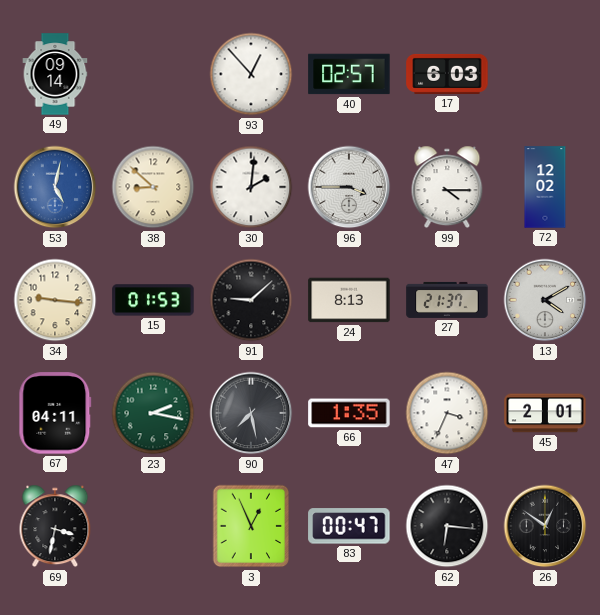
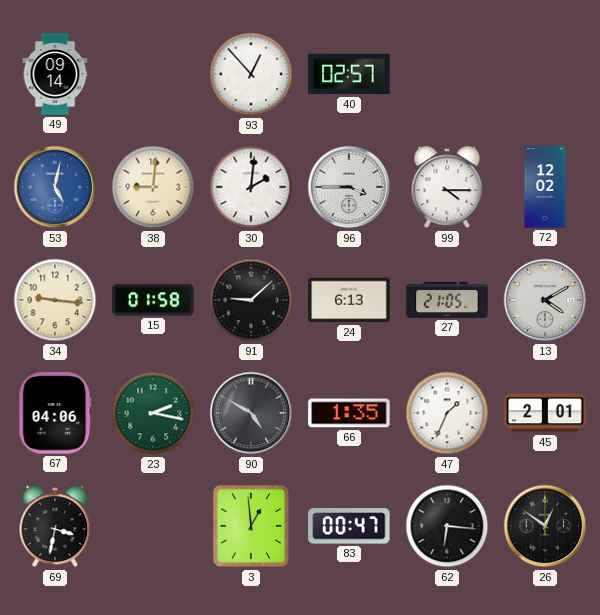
17: 6:03 -> none
38: 8:52 -> 9:01
15: 01:53 -> 01:58
24: 8:13 -> 6:13
27: 21:37 -> 21:05
67: 04:11 -> 04:06
90: 7:28 -> 4:50
47: 3:34 -> 1:34
3: 12:56 -> 12:59
